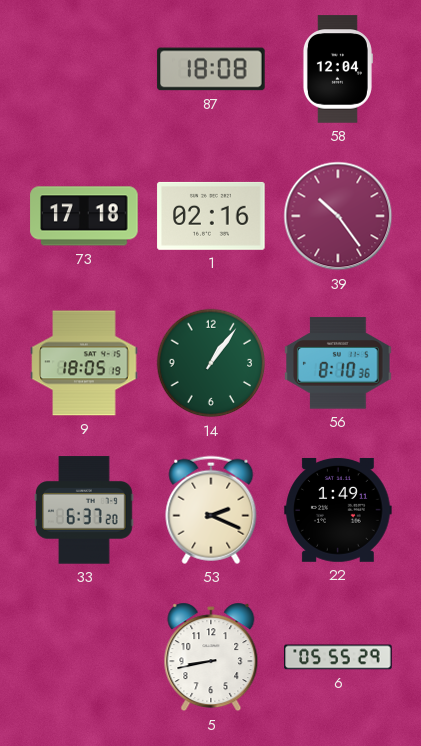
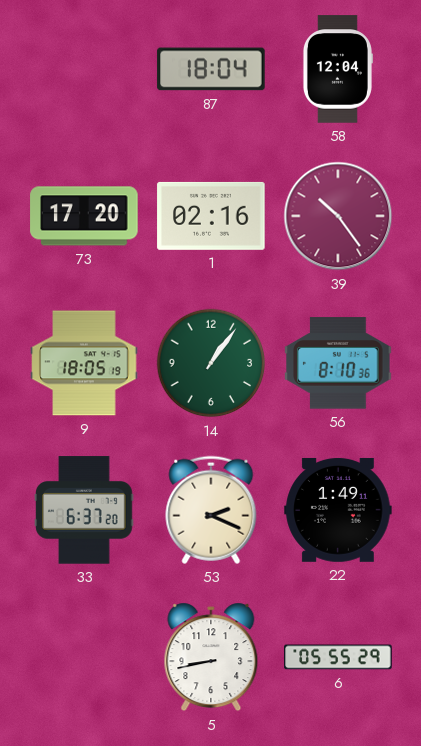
87: 18:08 -> 18:04
73: 17:18 -> 17:20
